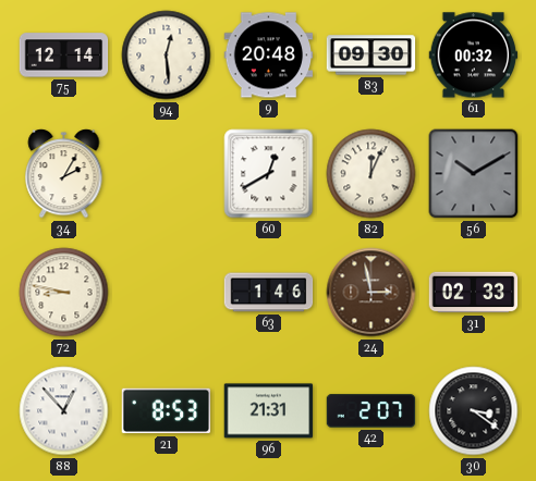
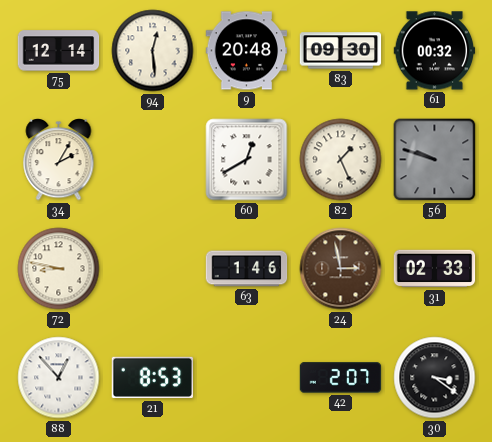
82: 12:04 -> 1:26
56: 10:10 -> 9:48
96: 21:31 -> none
